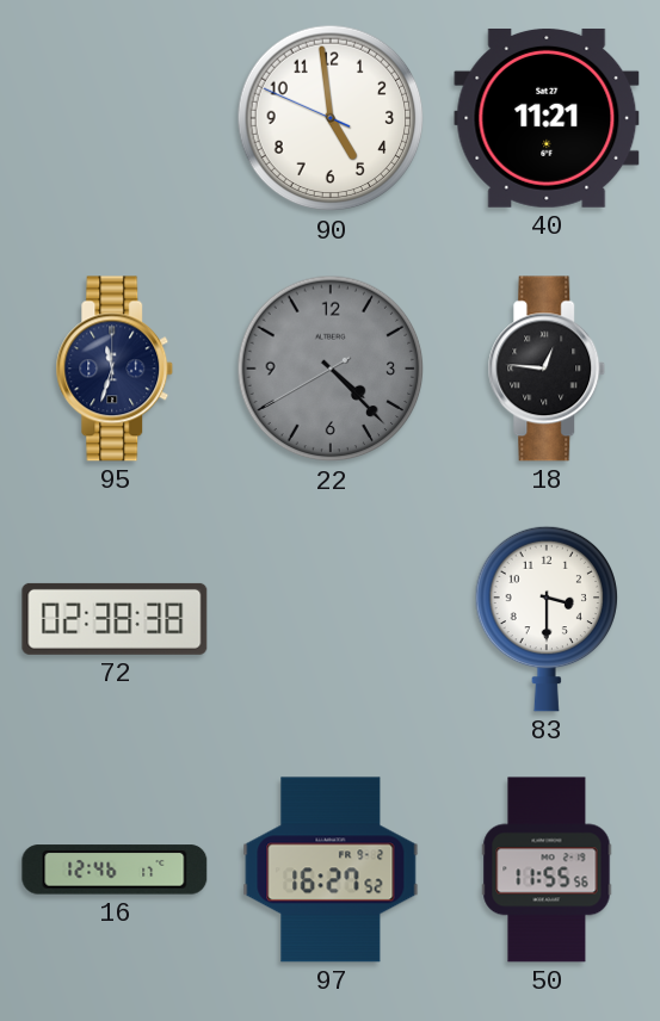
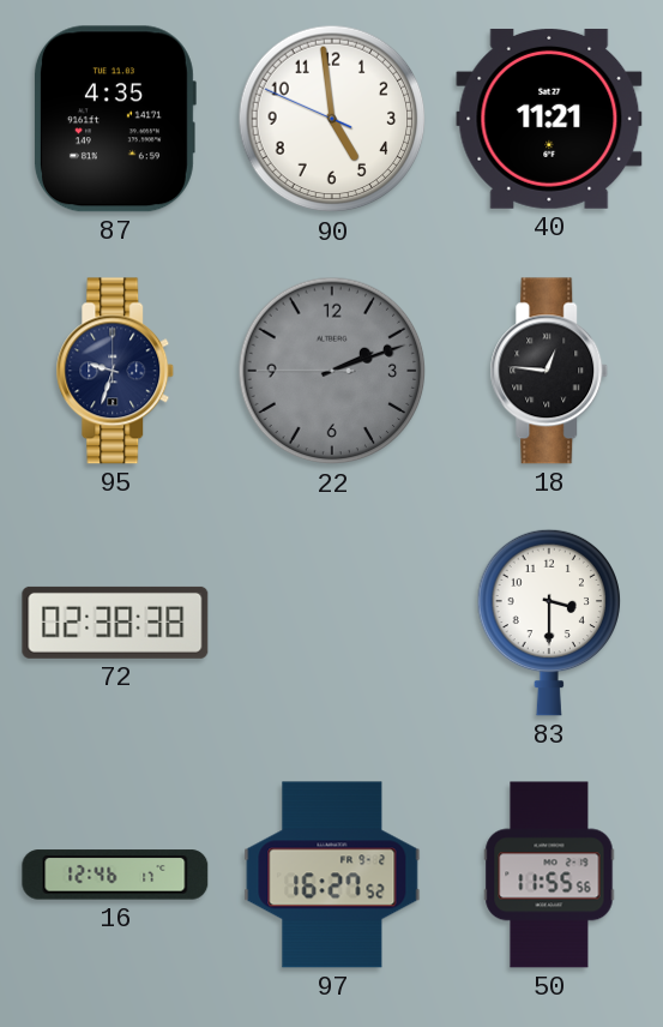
87: none -> 4:35
95: 11:33 -> 9:33
22: 4:22 -> 2:11
